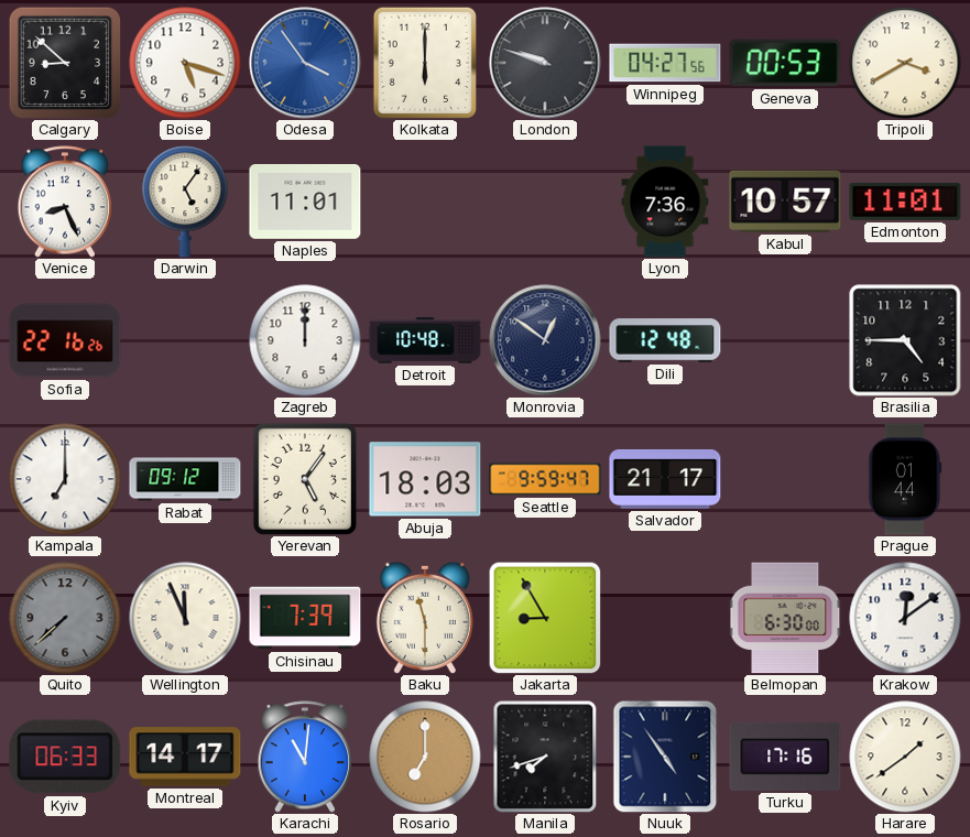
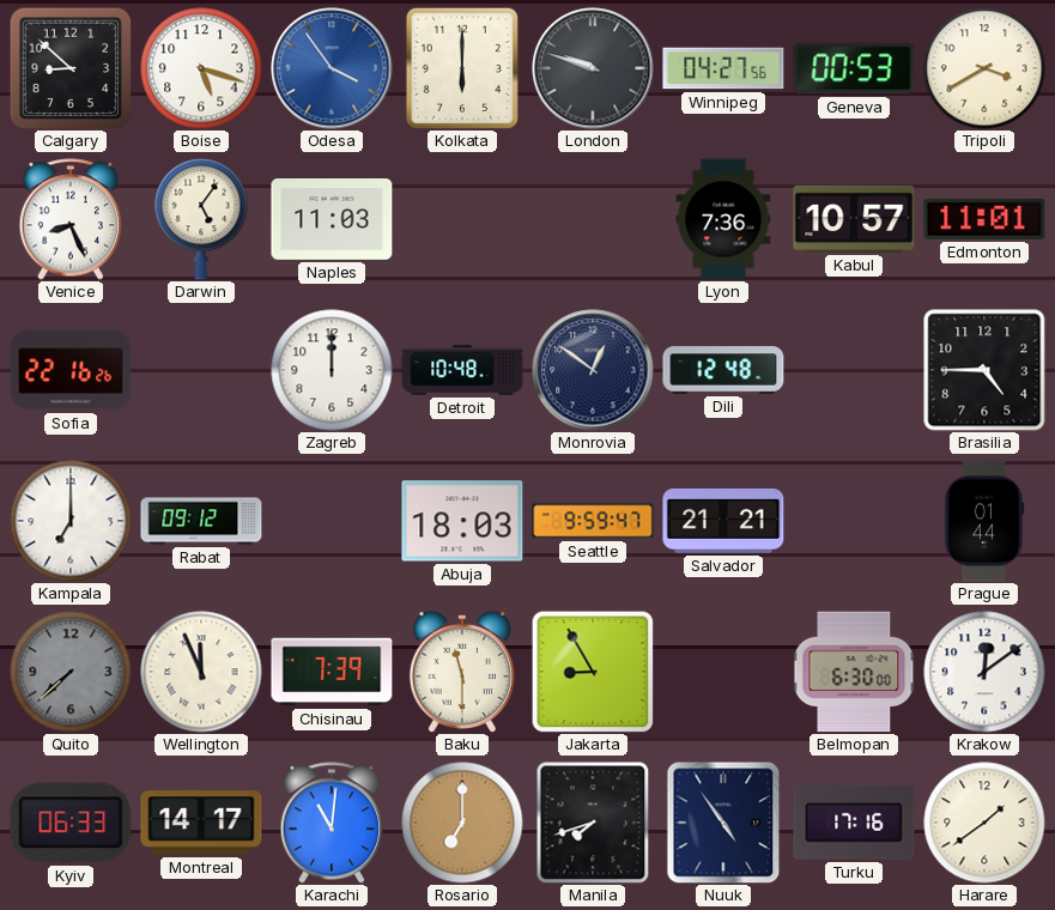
Naples: 11:01 -> 11:03
Yerevan: 5:06 -> none
Salvador: 21:17 -> 21:21
